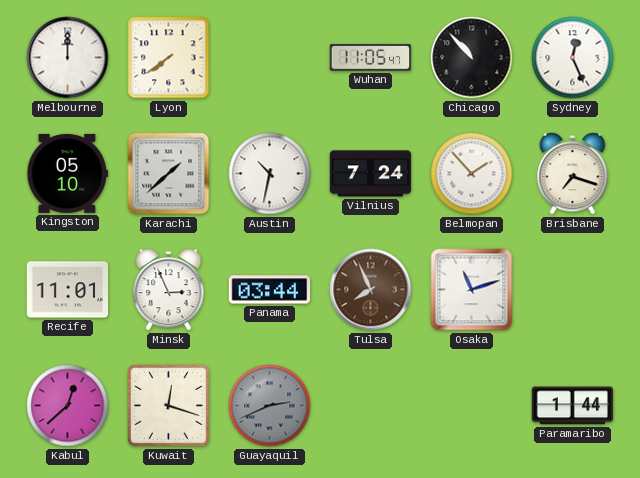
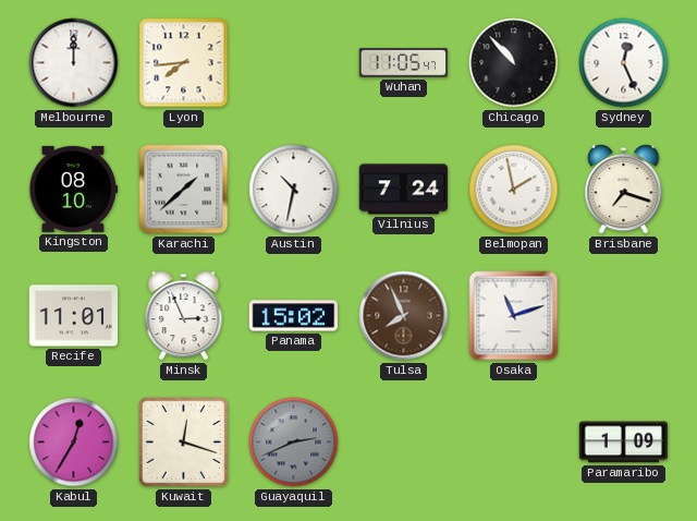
Lyon: 7:39 -> 7:44
Kingston: 05:10 -> 08:10
Belmopan: 1:53 -> 1:58
Panama: 03:44 -> 15:02
Kabul: 12:38 -> 12:35
Paramaribo: 1:44 -> 1:09
